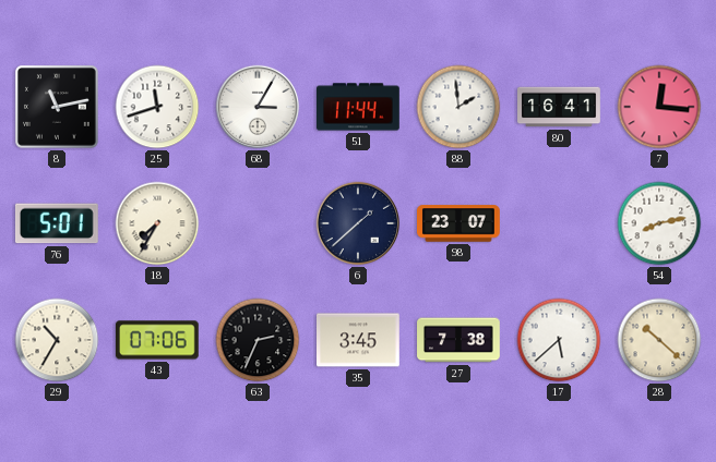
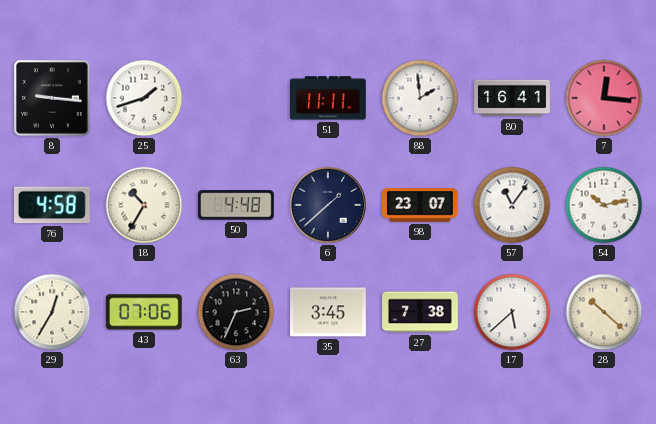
8: 11:13 -> 9:16
25: 11:42 -> 1:42
68: 3:05 -> none
51: 11:44 -> 11:11
76: 5:01 -> 4:58
18: 7:35 -> 10:35
50: none -> 4:48
57: none -> 11:06
54: 8:13 -> 10:13
29: 10:35 -> 12:35
